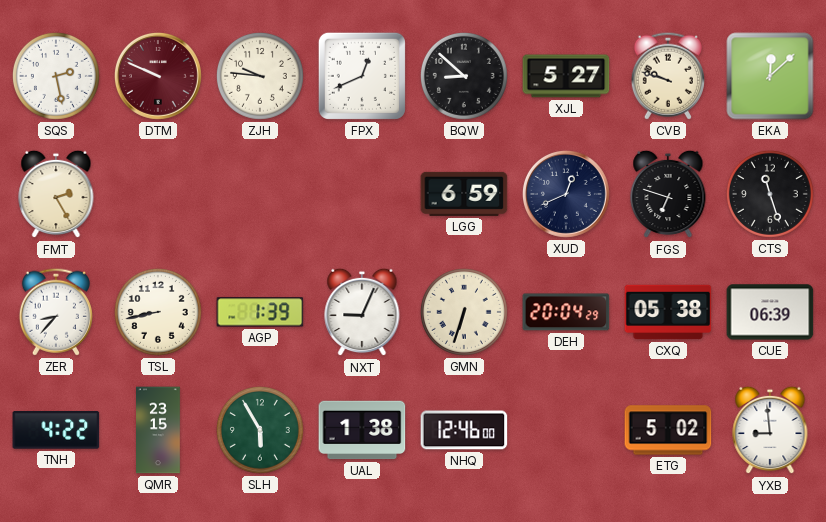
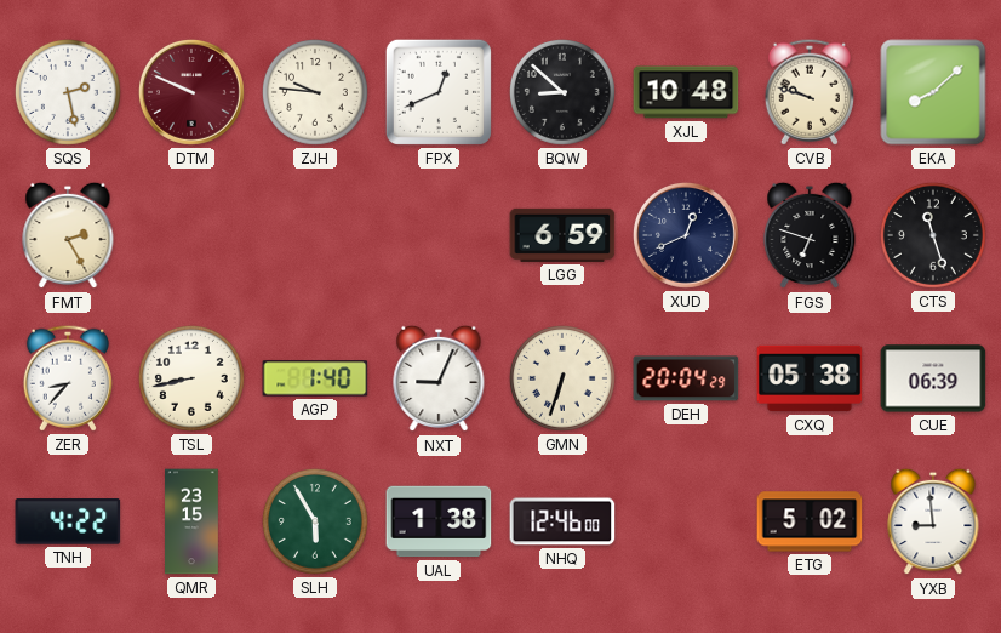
XJL: 5:27 -> 10:48
EKA: 12:08 -> 8:08
AGP: 1:39 -> 1:40
